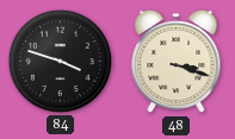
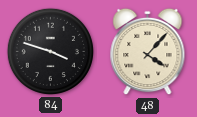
48: 3:18 -> 4:07
